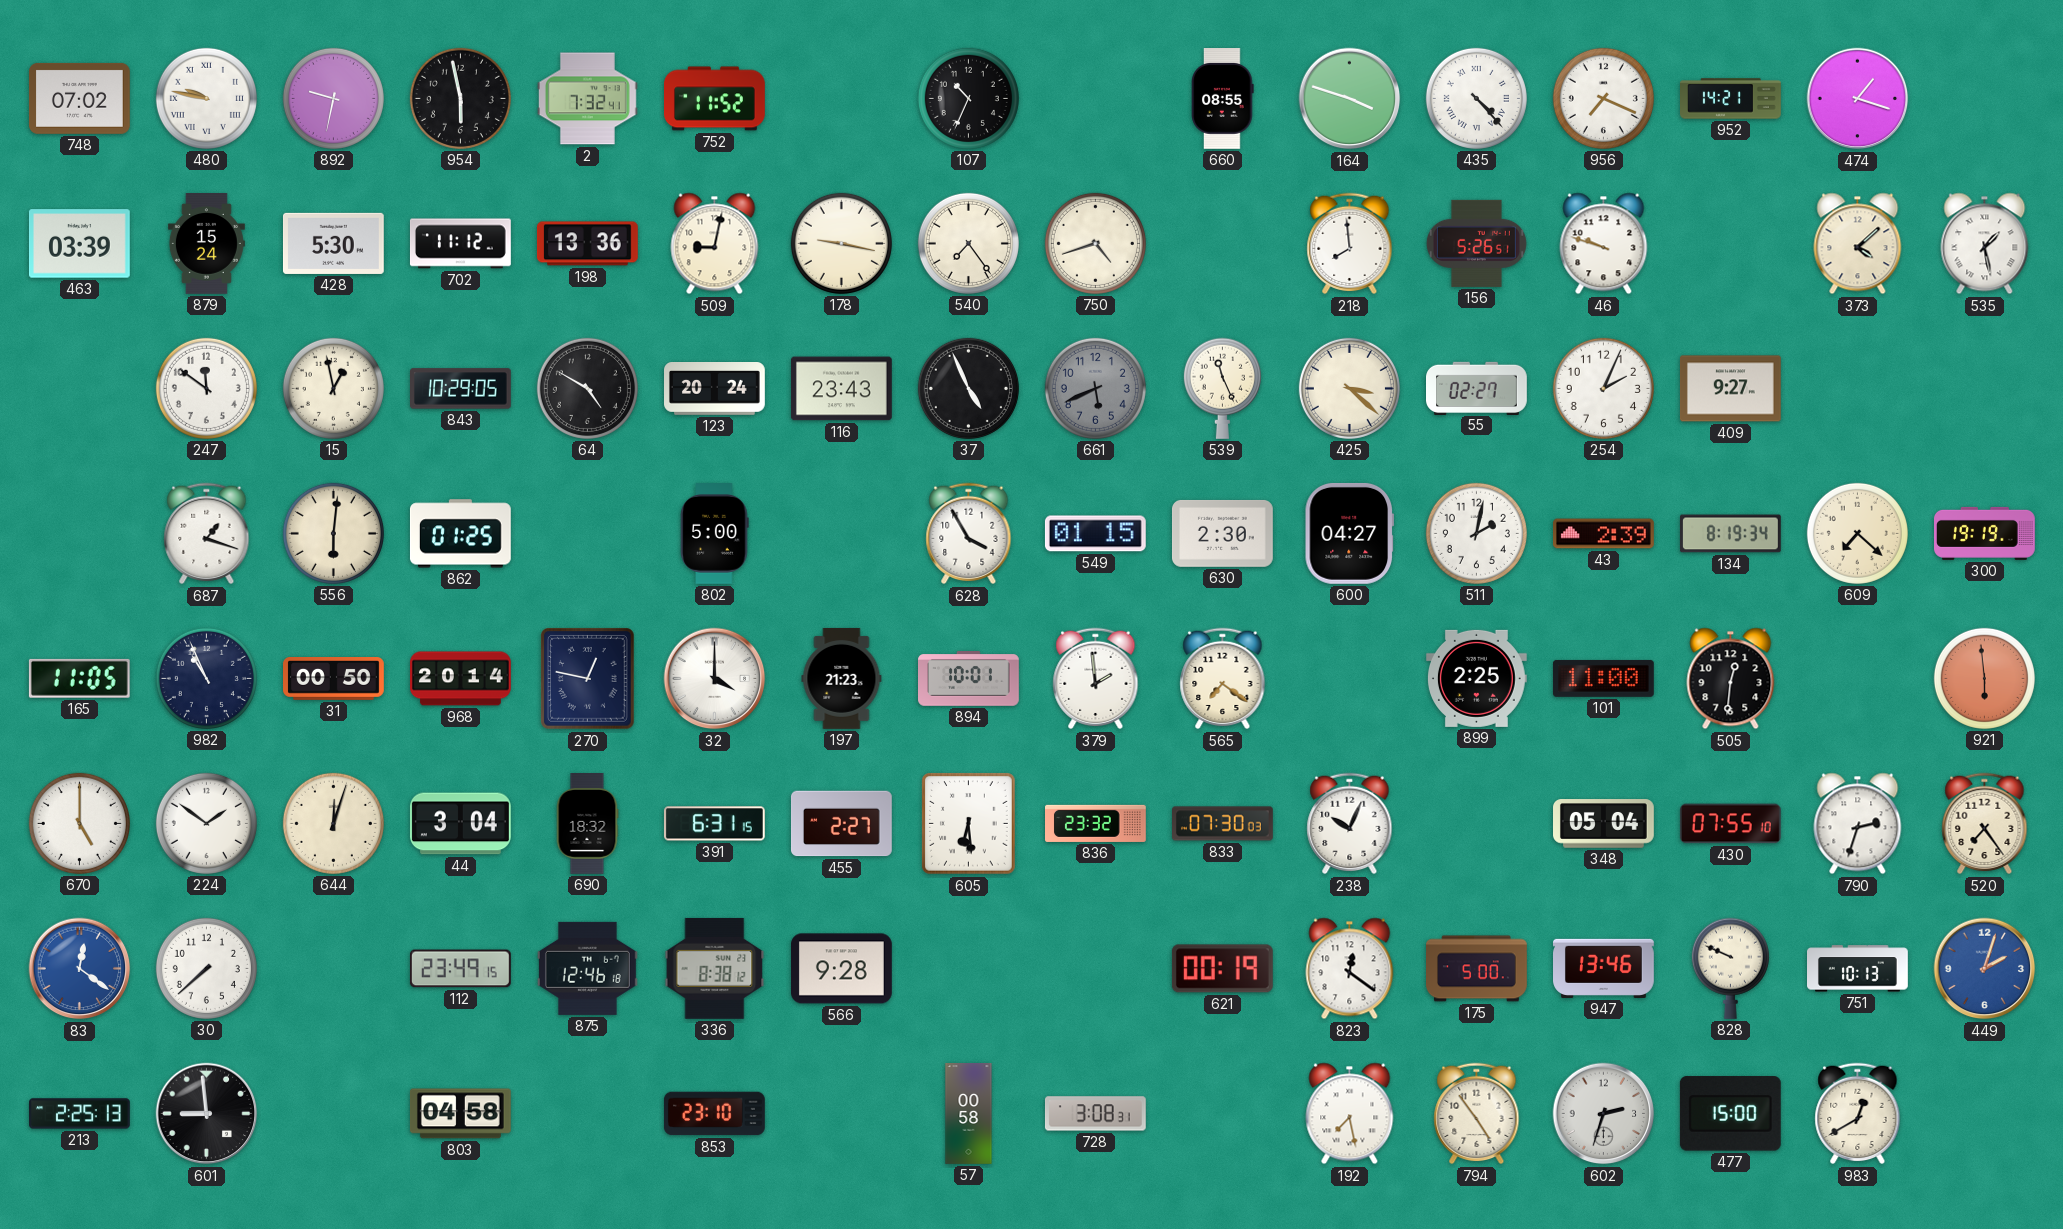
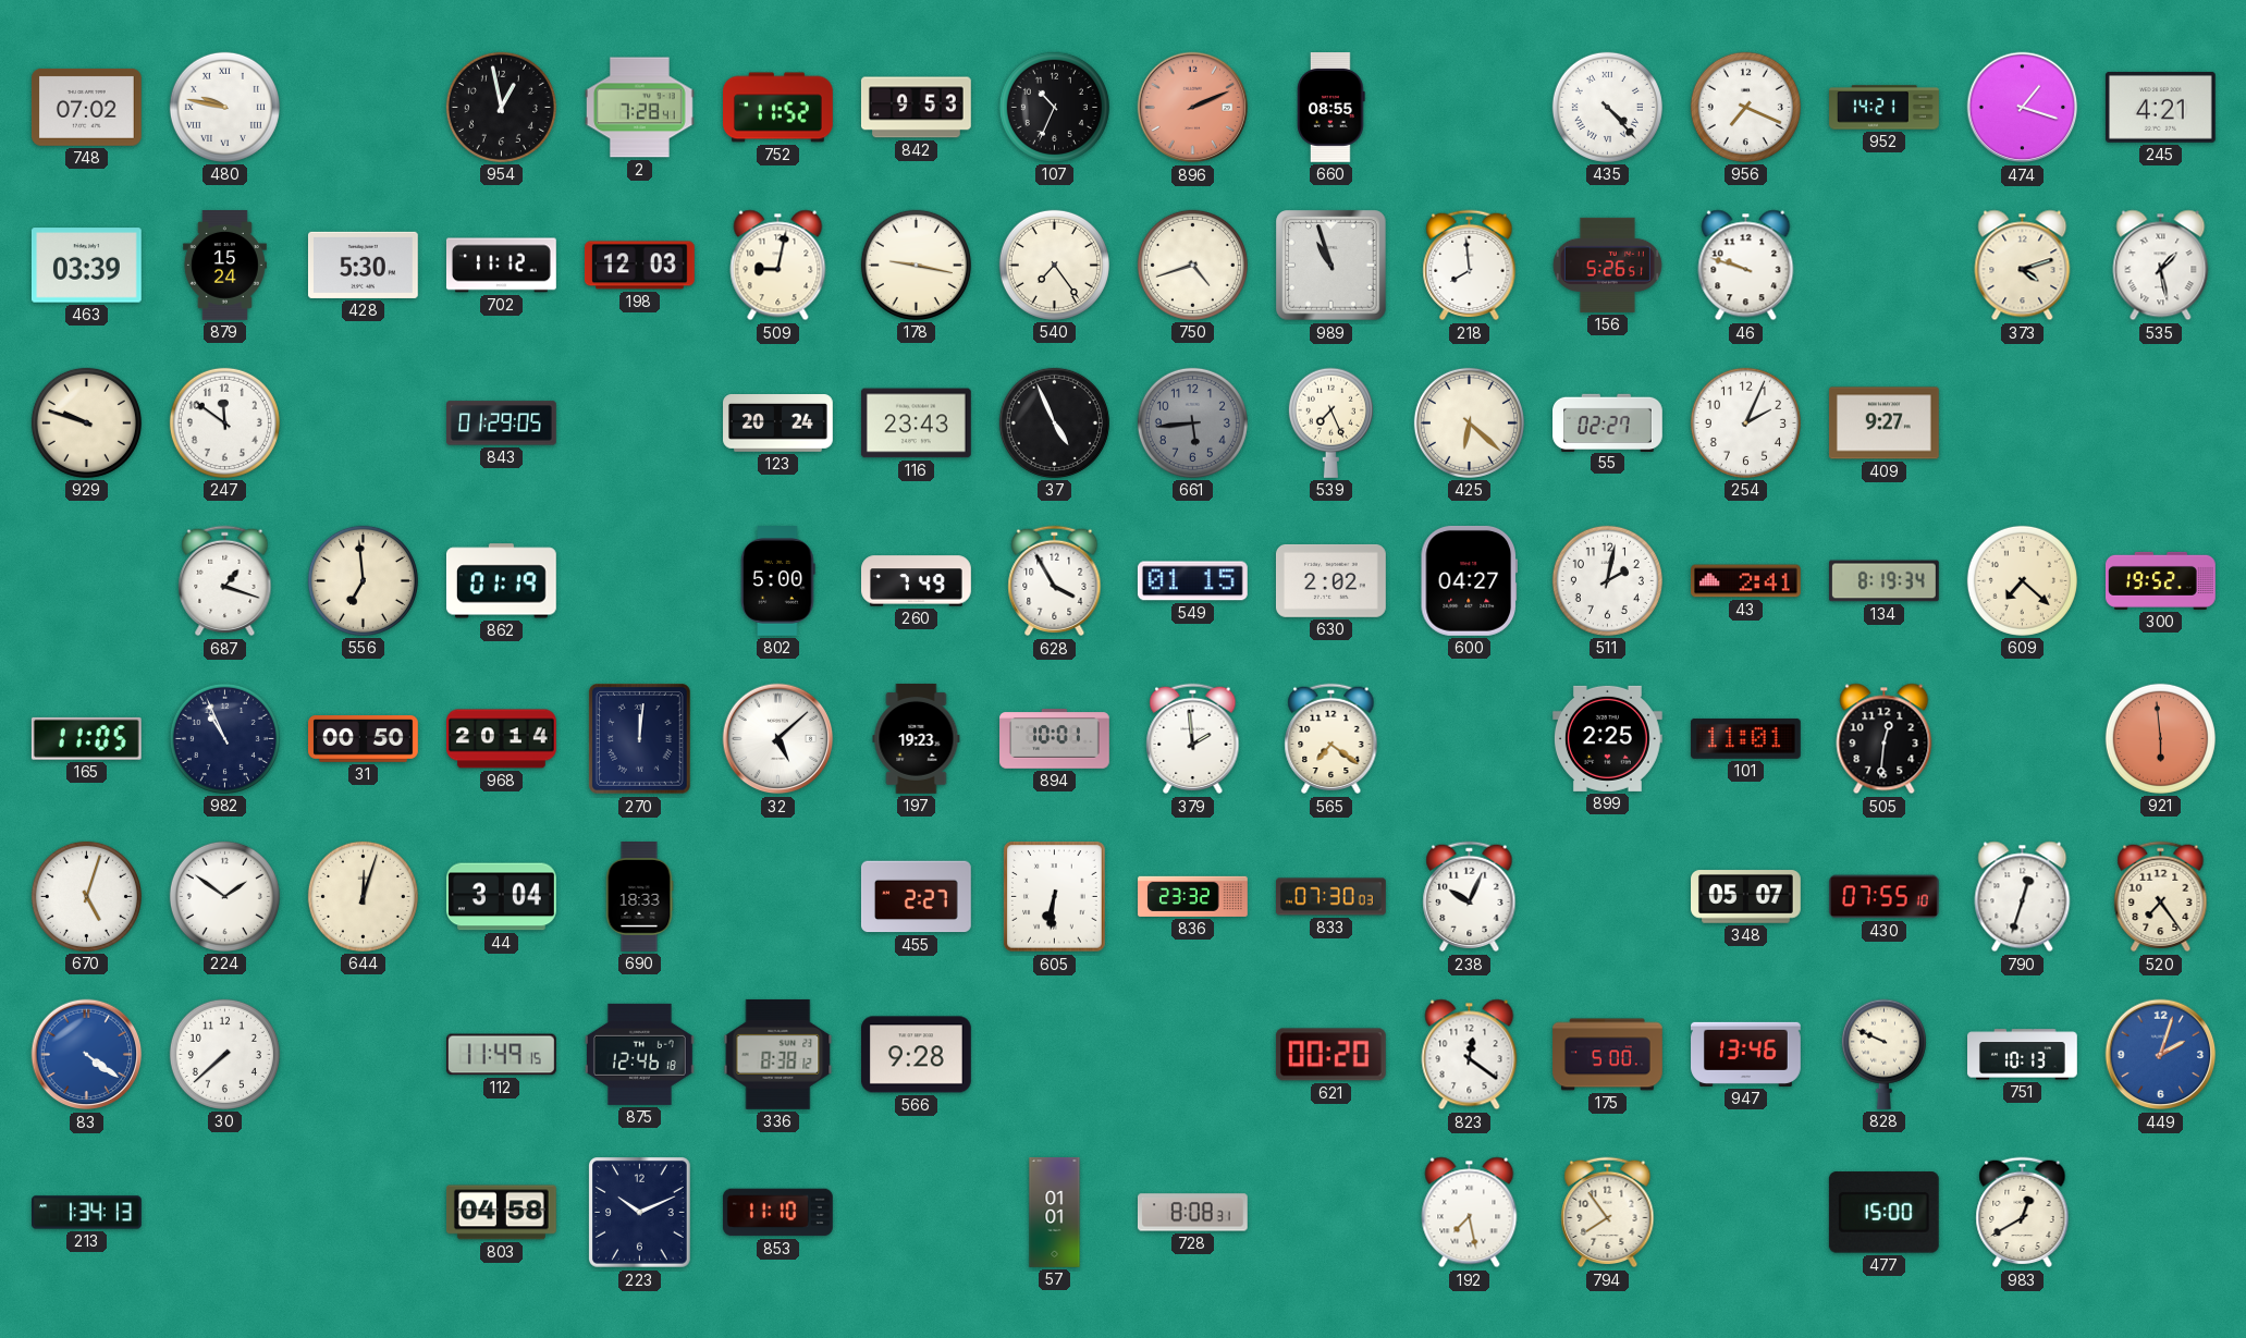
892: 9:32 -> none
954: 5:58 -> 12:58
2: 7:32 -> 7:28
842: none -> 9:53
896: none -> 2:11
164: 3:48 -> none
245: none -> 4:21
198: 13:36 -> 12:03
989: none -> 10:57
373: 4:08 -> 4:12
929: none -> 9:48
15: 12:58 -> none
843: 10:29 -> 01:29
64: 4:50 -> none
661: 5:41 -> 5:44
539: 11:26 -> 7:26
425: 3:22 -> 6:22
556: 6:01 -> 6:59
862: 01:25 -> 01:19
260: none -> 7:49
630: 2:30 -> 2:02
43: 2:39 -> 2:41
300: 19:19 -> 19:52
270: 12:47 -> 12:01
32: 4:00 -> 5:08
197: 21:23 -> 19:23
101: 11:00 -> 11:01
670: 5:00 -> 5:03
690: 18:32 -> 18:33
391: 6:31 -> none
605: 6:29 -> 6:31
348: 05:04 -> 05:07
790: 2:33 -> 12:33
83: 12:21 -> 4:21
112: 23:49 -> 11:49
621: 00:19 -> 00:20
213: 2:25 -> 1:34
601: 8:59 -> none
223: none -> 10:11
853: 23:10 -> 11:10
57: 00:58 -> 01:01
728: 3:08 -> 8:08
794: 4:54 -> 7:54
602: 2:33 -> none
